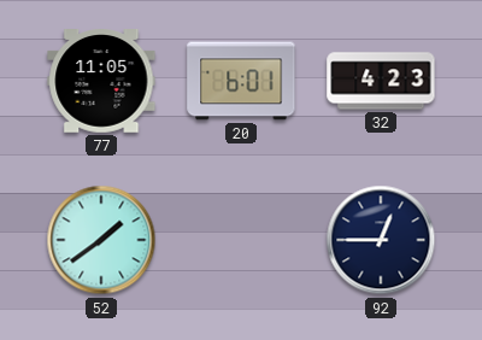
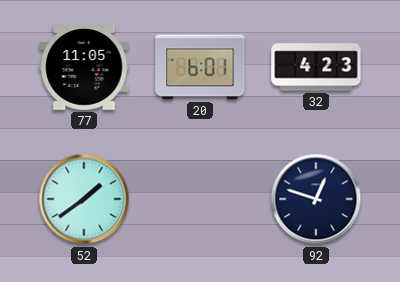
92: 12:45 -> 12:48
